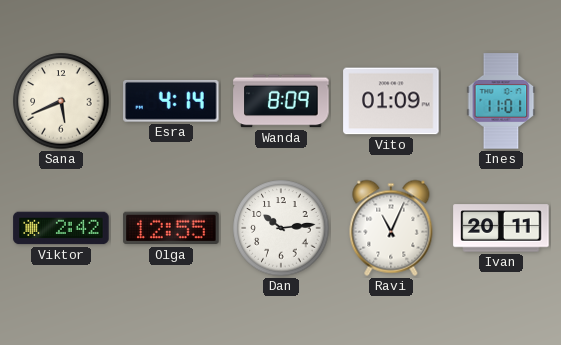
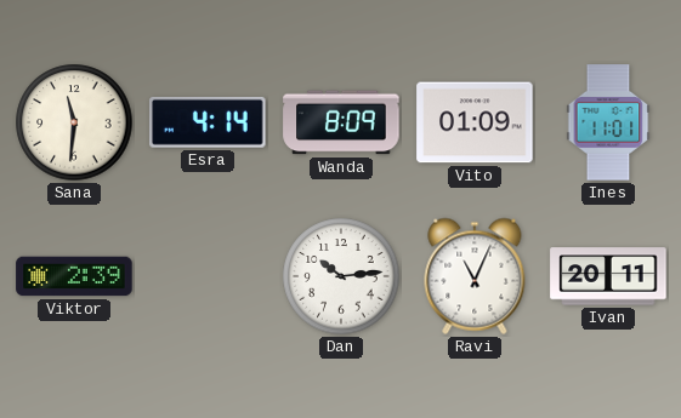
Sana: 5:41 -> 11:31
Viktor: 2:42 -> 2:39
Olga: 12:55 -> none
